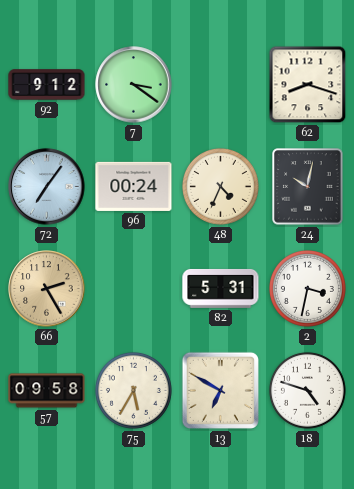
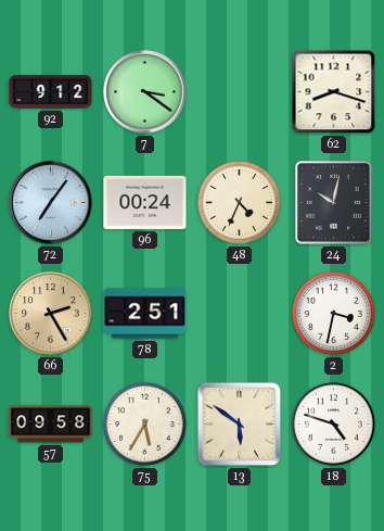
78: none -> 2:51
82: 5:31 -> none
13: 6:50 -> 5:51
